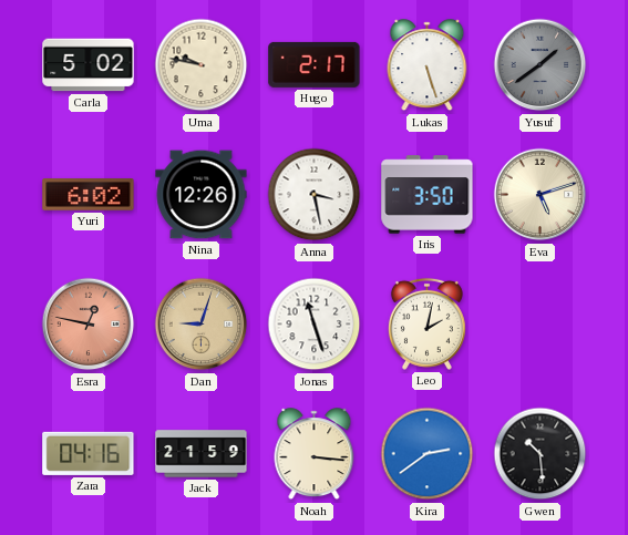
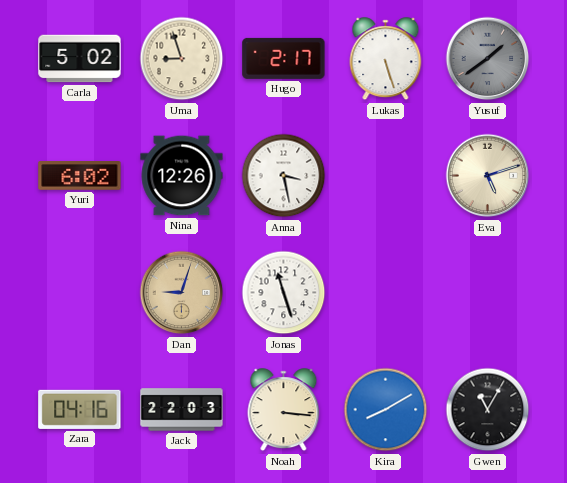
Uma: 9:47 -> 8:57
Iris: 3:50 -> none
Esra: 12:47 -> none
Leo: 2:02 -> none
Jack: 21:59 -> 22:03
Kira: 2:39 -> 8:10
Gwen: 10:29 -> 11:05
